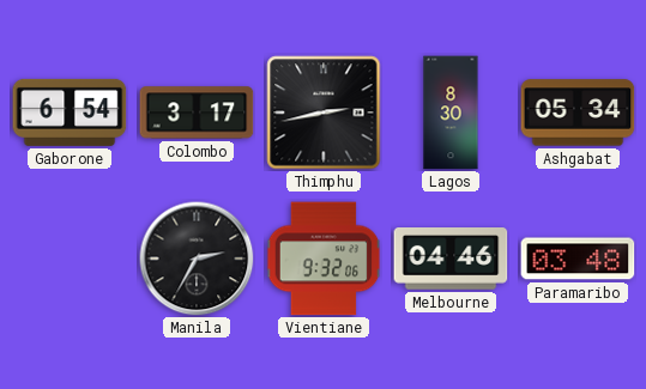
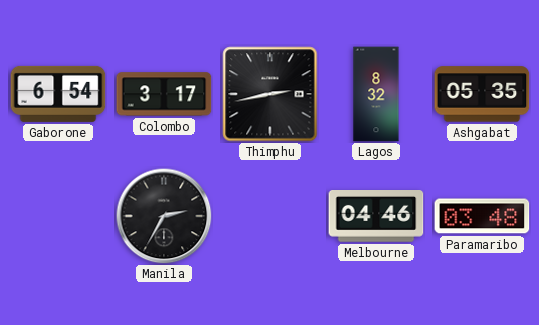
Lagos: 8:30 -> 8:32
Ashgabat: 05:34 -> 05:35
Vientiane: 9:32 -> none
